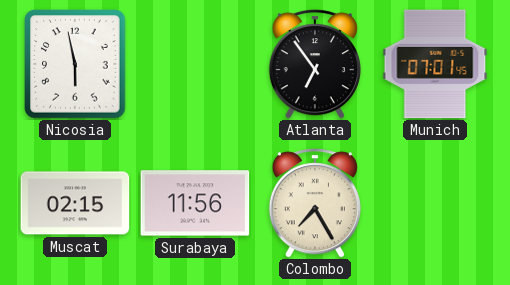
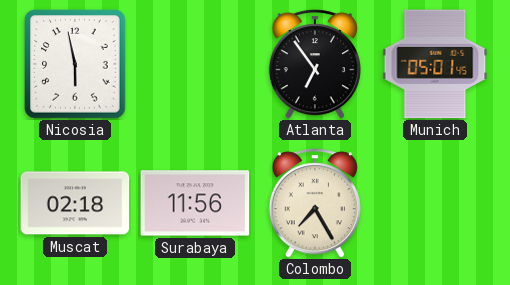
Munich: 07:01 -> 05:01
Muscat: 02:15 -> 02:18
